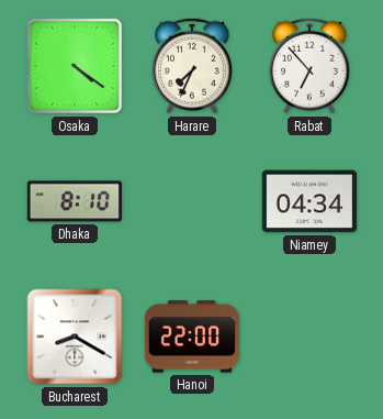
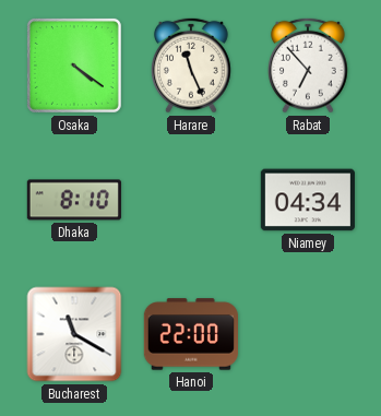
Harare: 7:34 -> 11:26
Bucharest: 8:20 -> 11:20
